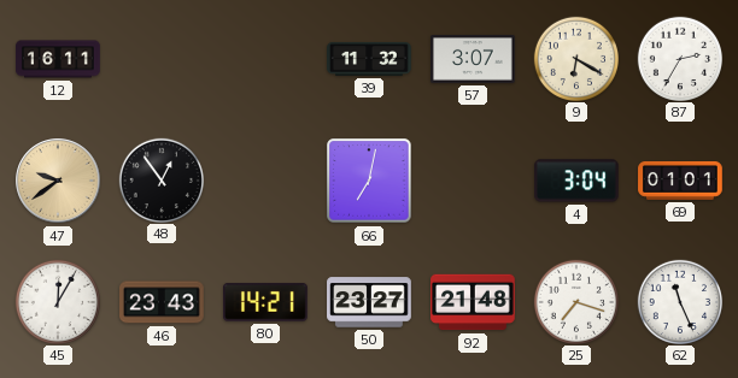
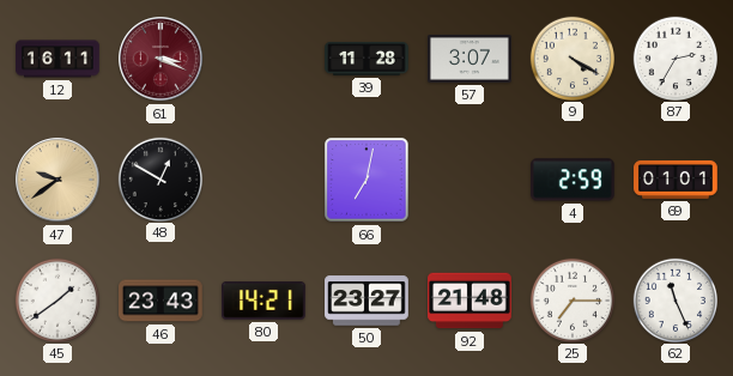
61: none -> 3:19
39: 11:32 -> 11:28
9: 6:20 -> 4:20
48: 12:54 -> 12:50
4: 3:04 -> 2:59
45: 12:05 -> 1:39
25: 7:18 -> 7:15
